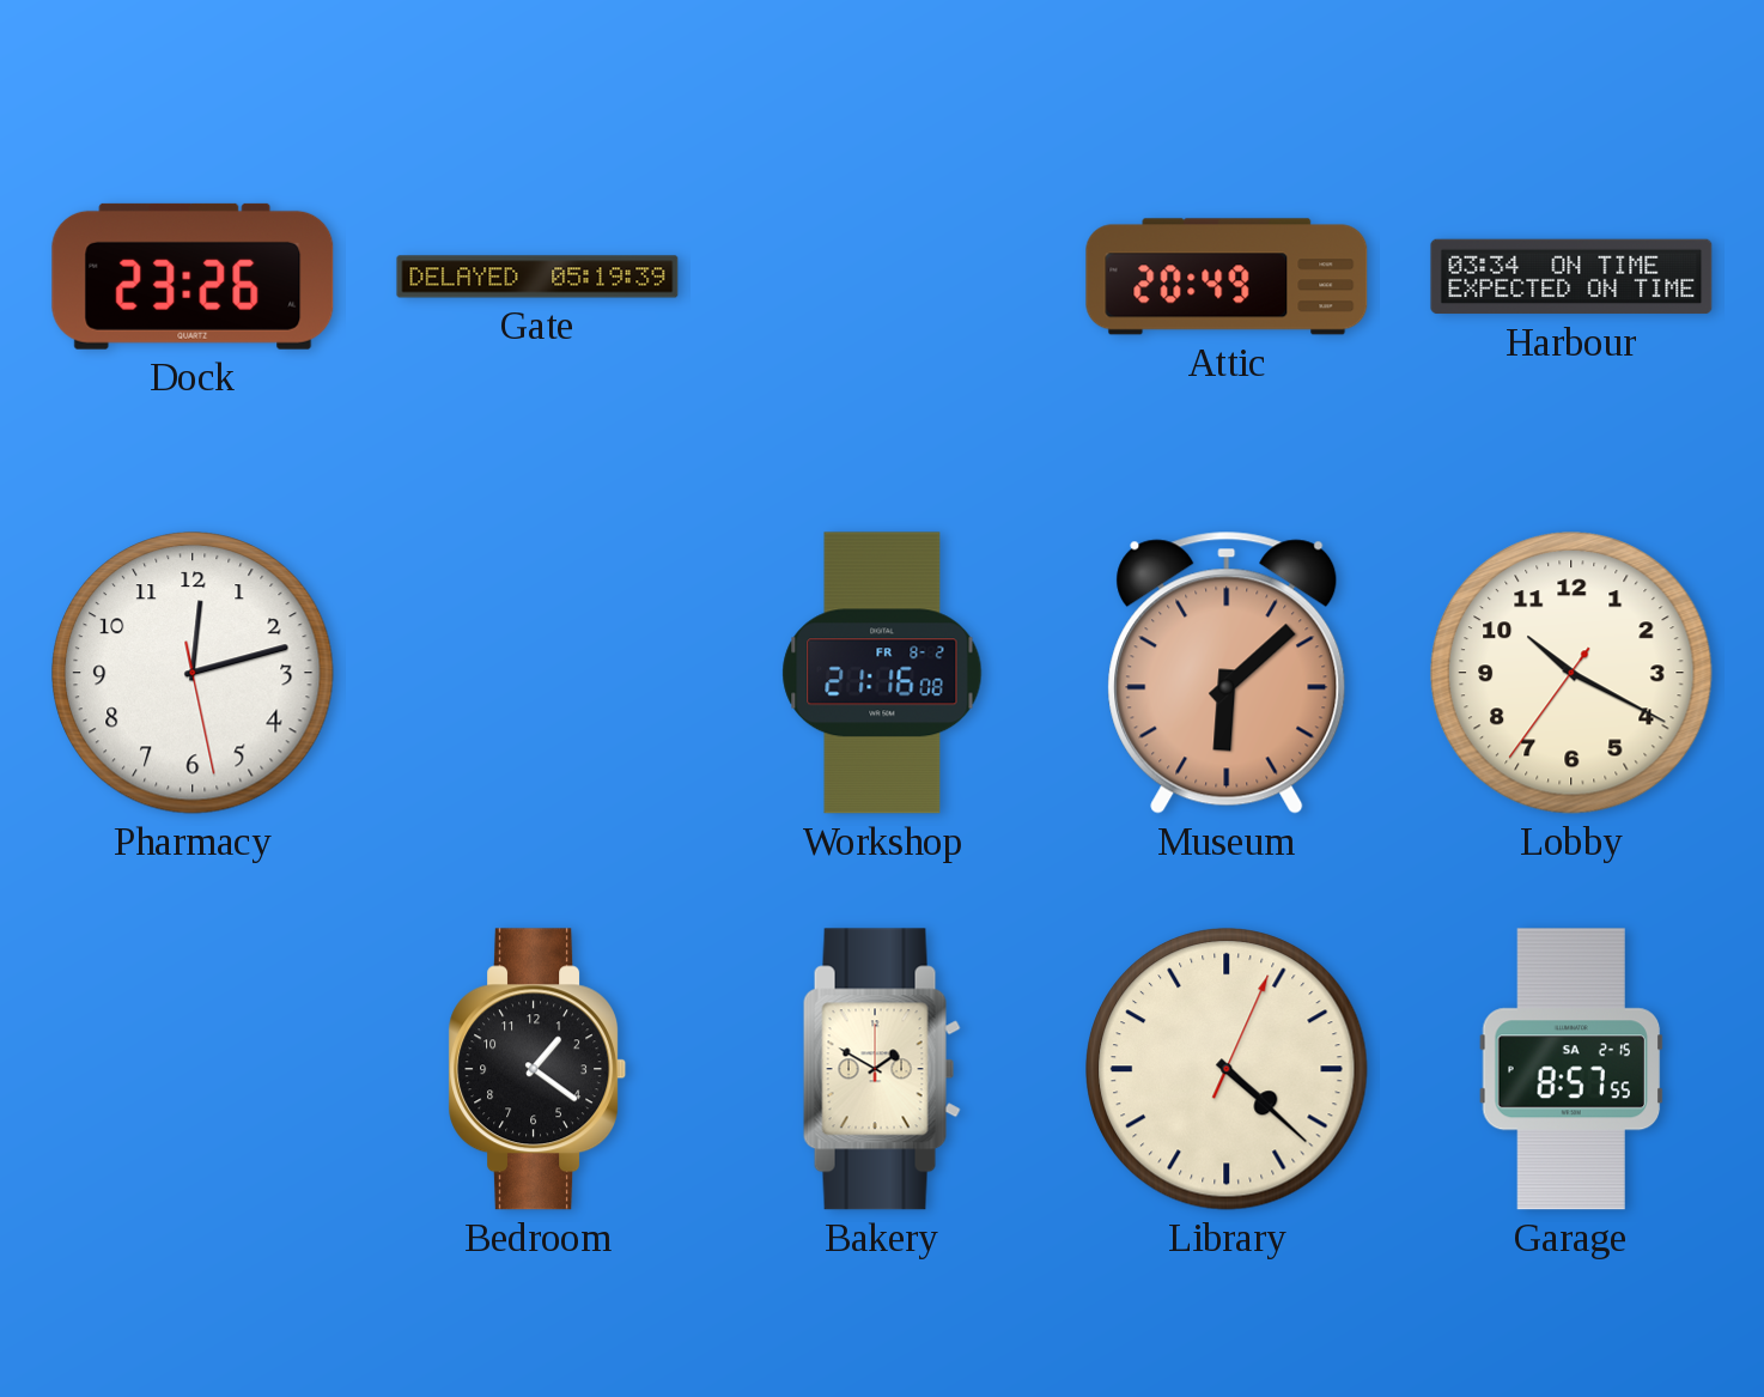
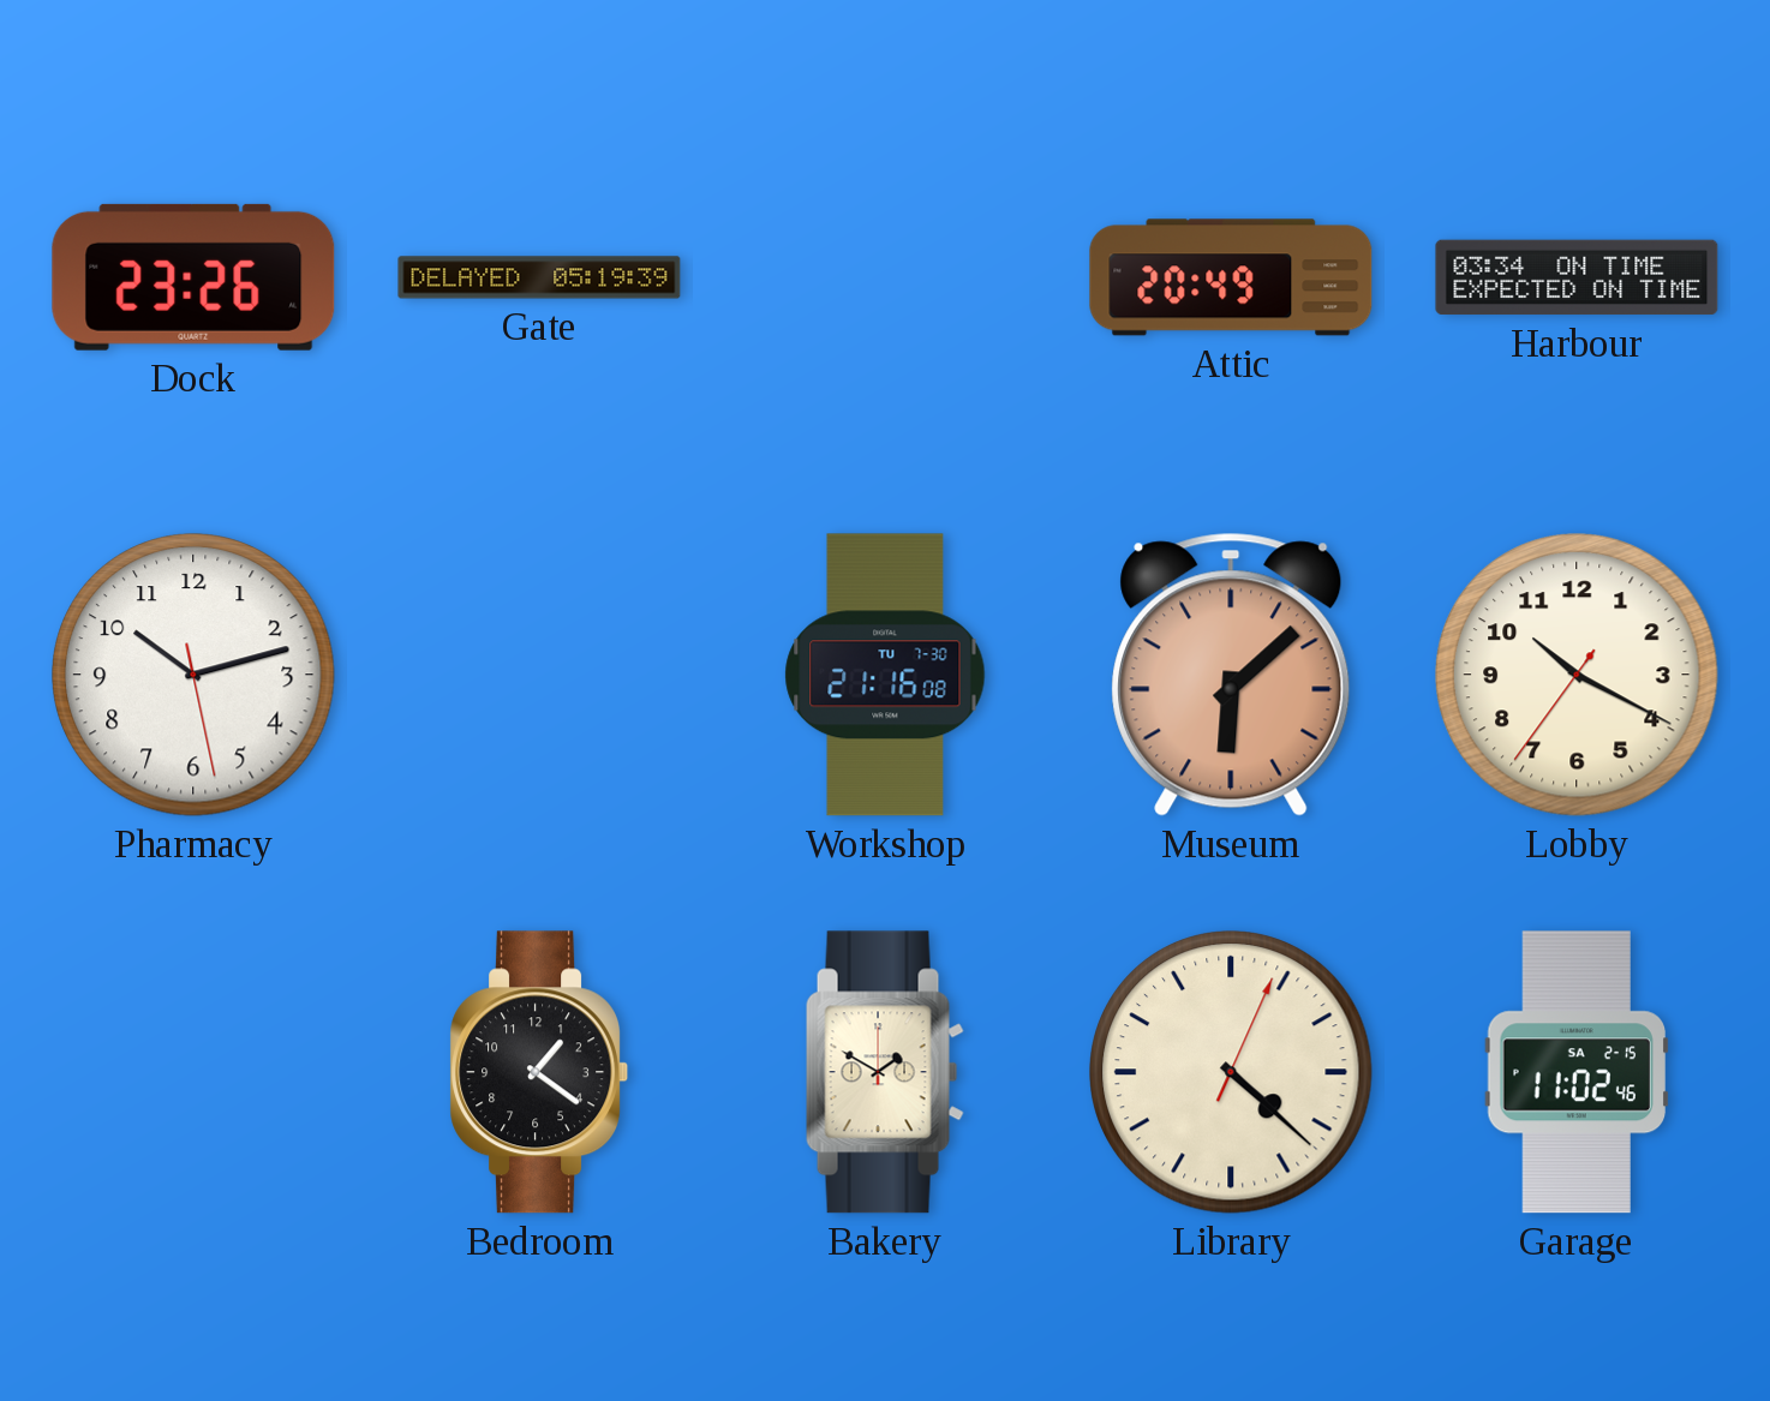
Pharmacy: 12:12 -> 10:12
Workshop date: FR 8-2 -> TU 7-30
Garage: 8:57 -> 11:02
